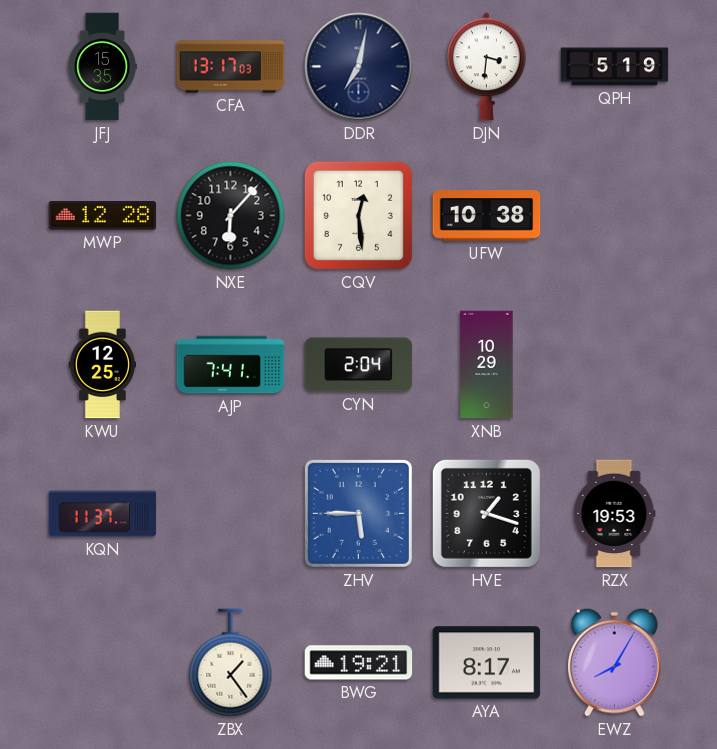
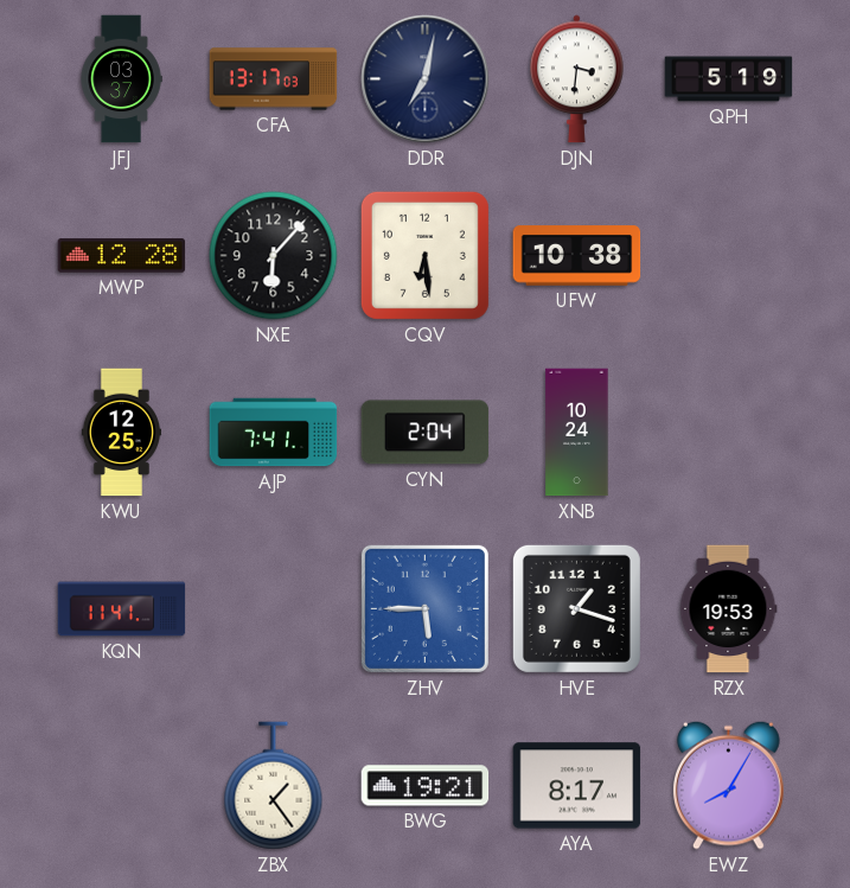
JFJ: 15:35 -> 03:37
CQV: 12:29 -> 6:29
XNB: 10:29 -> 10:24
KQN: 11:37 -> 11:41
